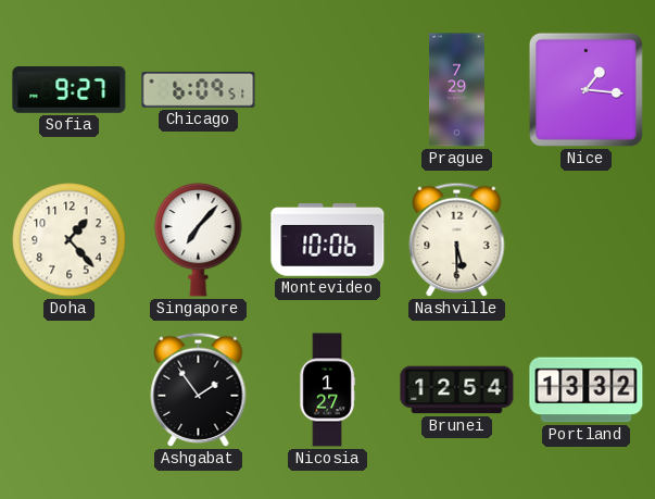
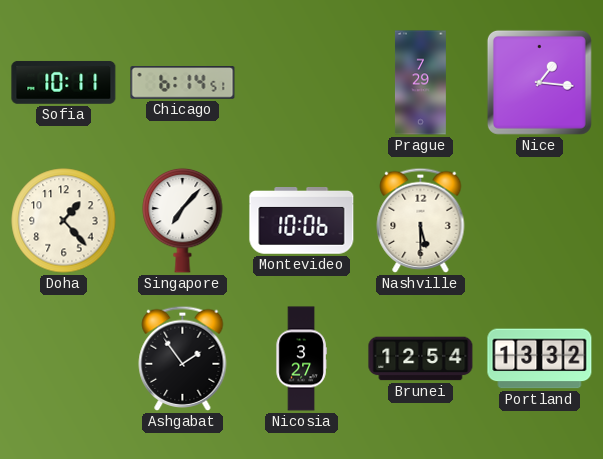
Sofia: 9:27 -> 10:11
Chicago: 6:09 -> 6:14
Nicosia: 1:27 -> 3:27
